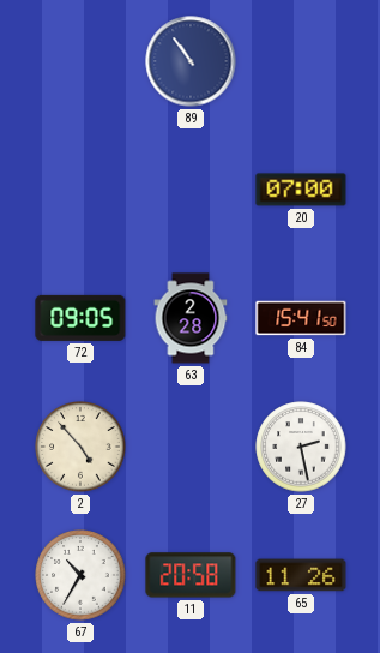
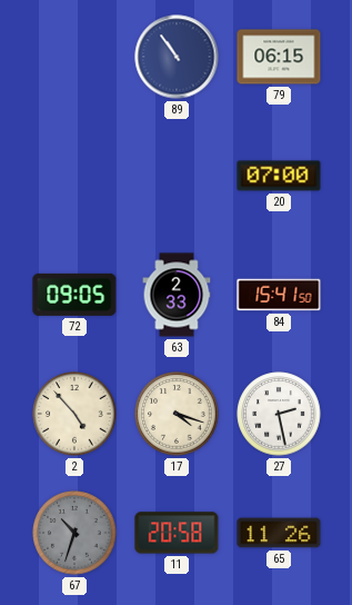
79: none -> 06:15
63: 2:28 -> 2:33
17: none -> 4:18
67: 10:35 -> 10:33
67 dial: white -> grey
